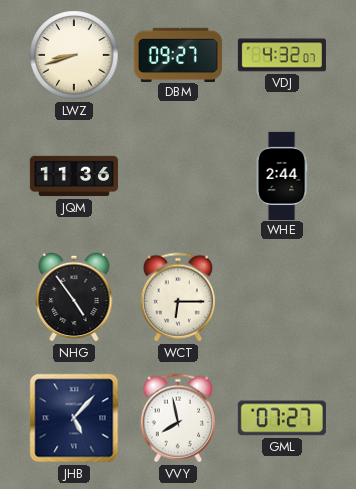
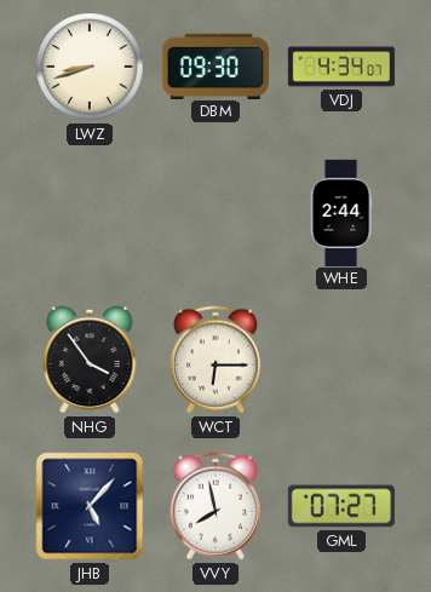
DBM: 09:27 -> 09:30
VDJ: 4:32 -> 4:34
JQM: 11:36 -> none
NHG: 4:54 -> 3:54
